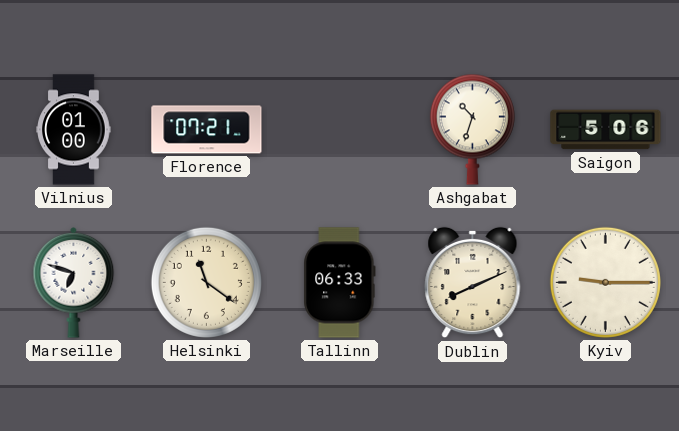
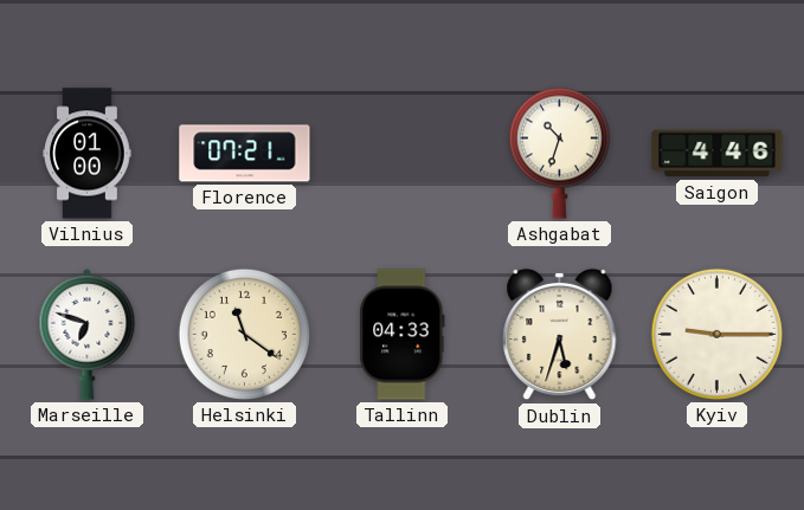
Saigon: 5:06 -> 4:46
Tallinn: 06:33 -> 04:33
Dublin: 8:11 -> 5:33
